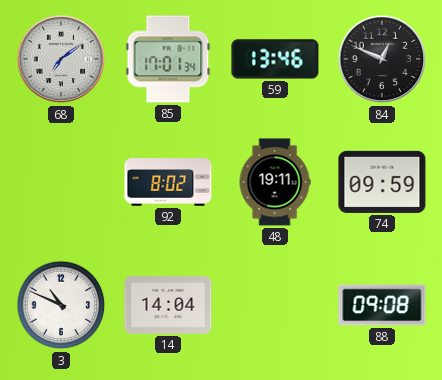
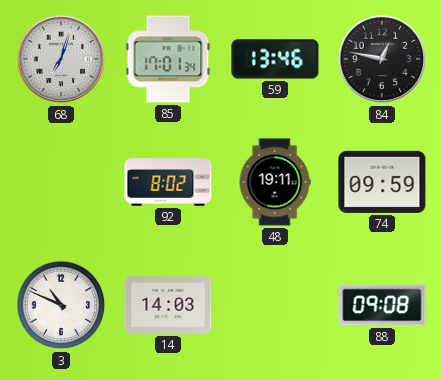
68: 7:09 -> 7:03
84: 12:49 -> 12:47
14: 14:04 -> 14:03
